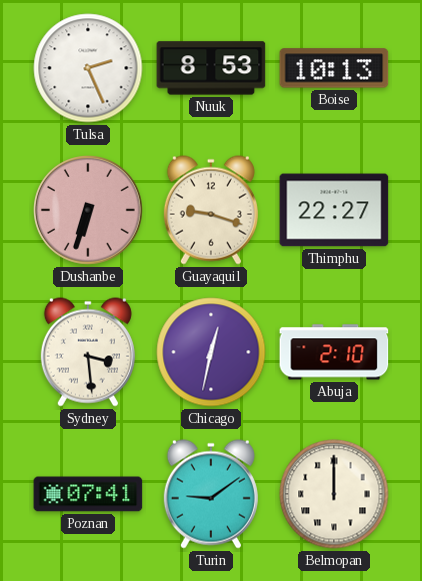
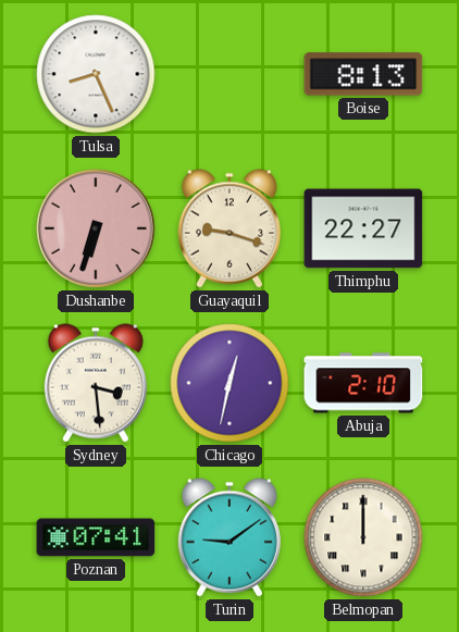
Tulsa: 2:26 -> 8:26
Nuuk: 8:53 -> none
Boise: 10:13 -> 8:13
